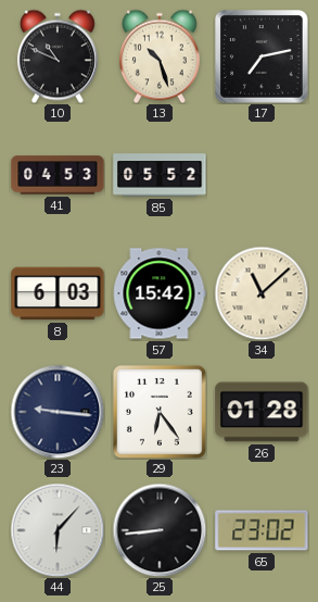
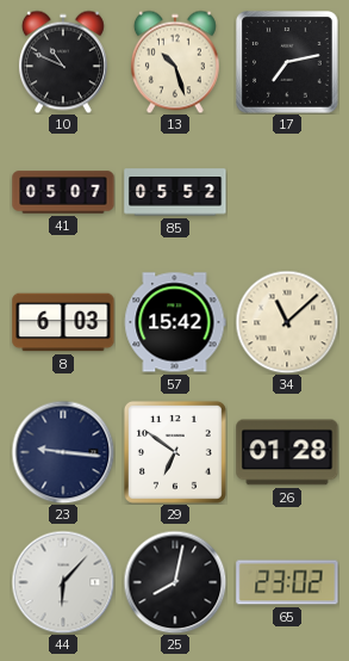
41: 04:53 -> 05:07
29: 6:24 -> 6:51
25: 8:44 -> 8:02
